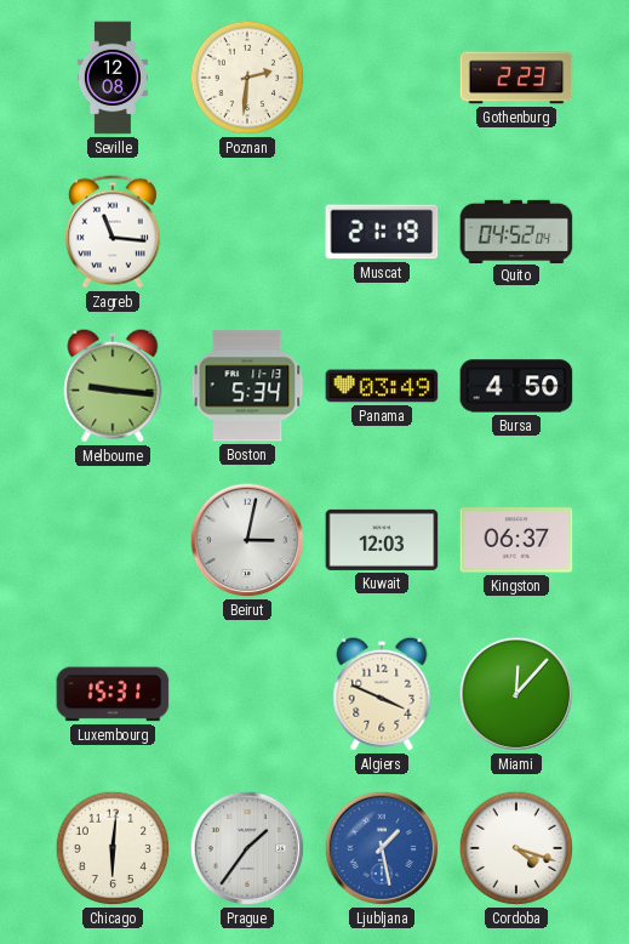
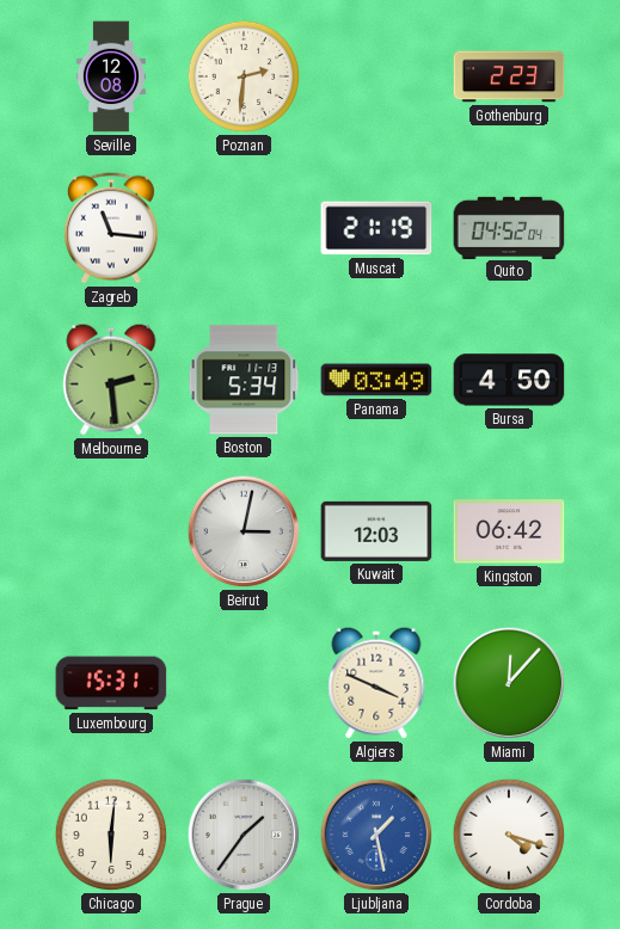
Melbourne: 9:16 -> 2:29
Kingston: 06:37 -> 06:42
